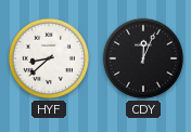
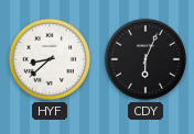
CDY: 12:04 -> 6:04
